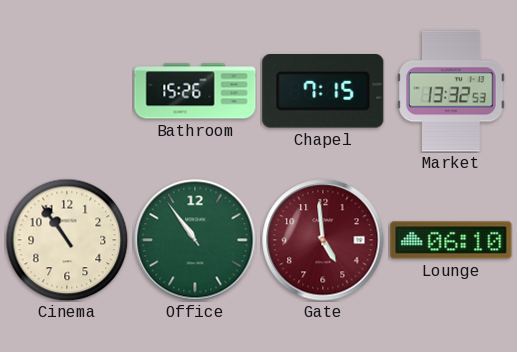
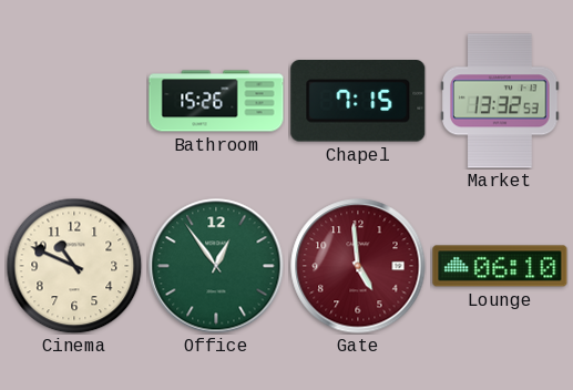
Cinema: 10:54 -> 10:49
Office: 10:54 -> 12:54
